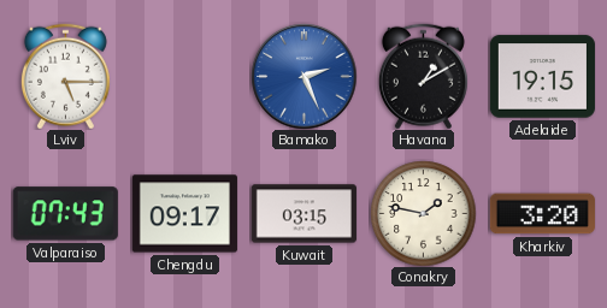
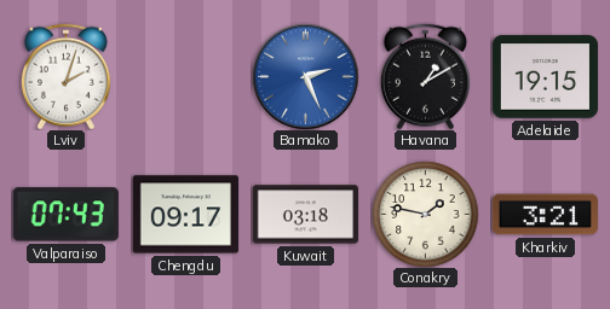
Lviv: 5:15 -> 2:03
Kuwait: 03:15 -> 03:18
Kharkiv: 3:20 -> 3:21
